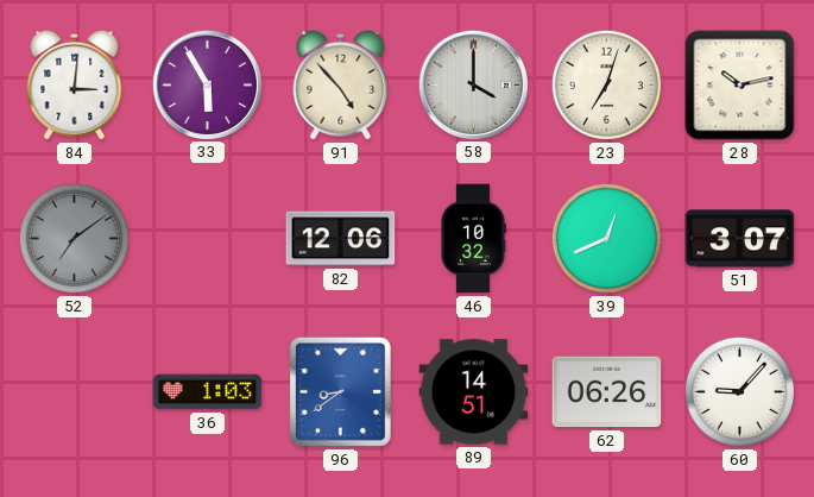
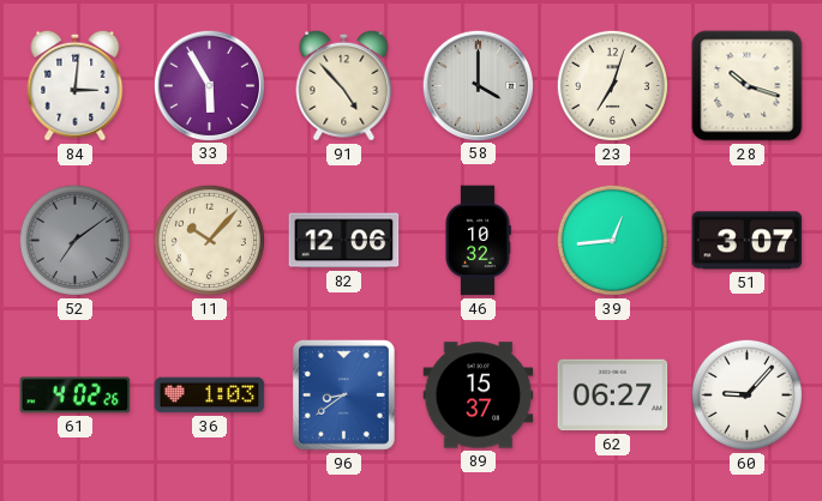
28: 10:13 -> 10:18
11: none -> 10:07
39: 12:41 -> 12:44
61: none -> 4:02
89: 14:51 -> 15:37
62: 06:26 -> 06:27
